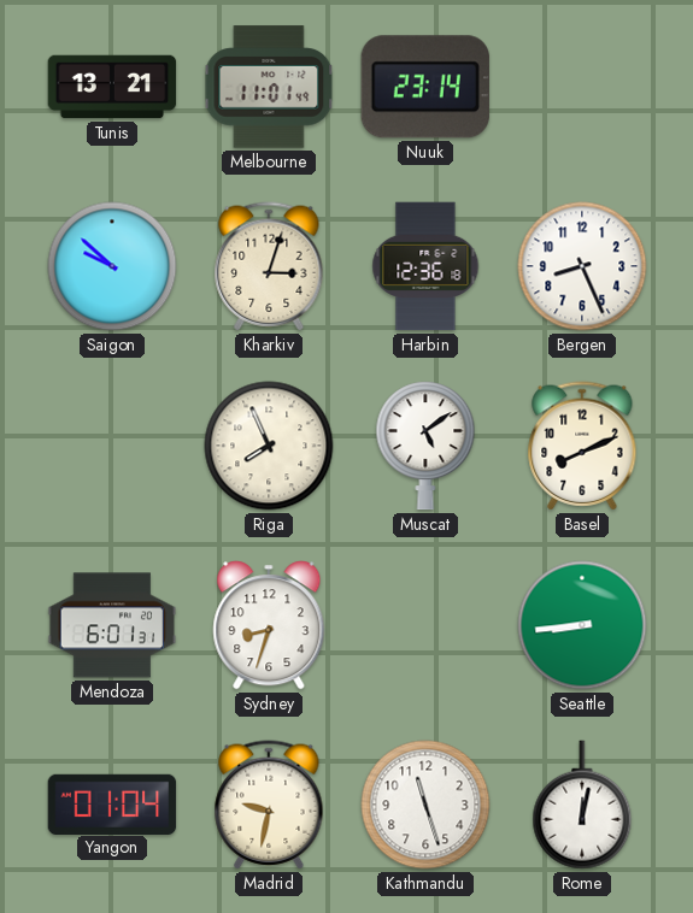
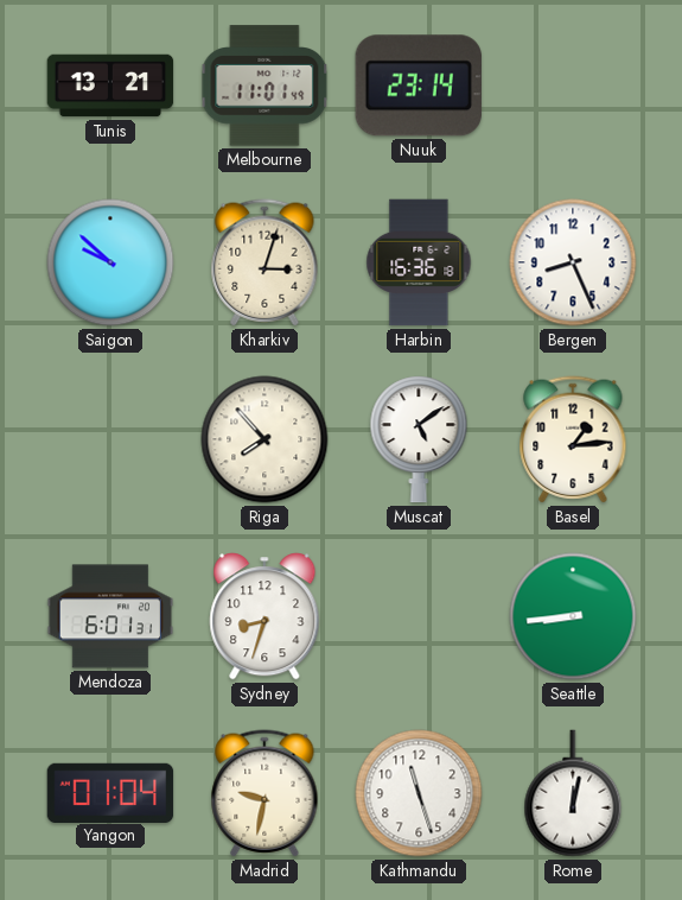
Harbin: 12:36 -> 16:36
Riga: 7:56 -> 7:53
Basel: 8:11 -> 1:14
